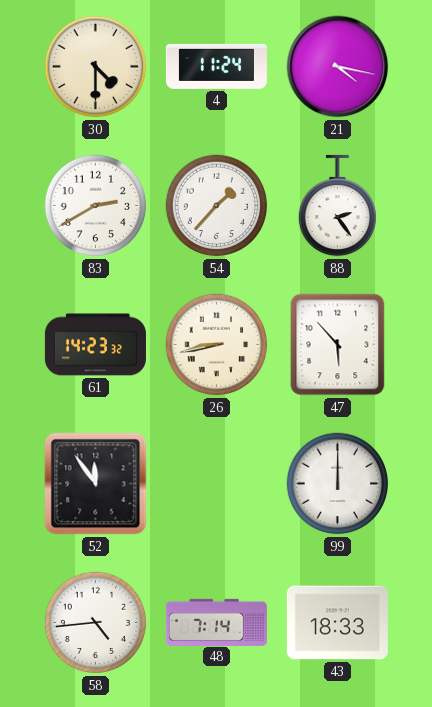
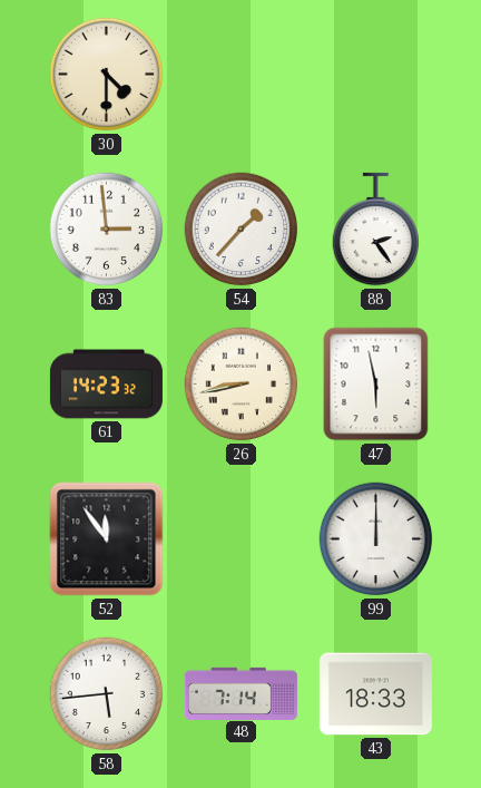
4: 11:24 -> none
21: 4:17 -> none
83: 2:40 -> 2:59
47: 5:53 -> 5:58
58: 4:44 -> 5:44
